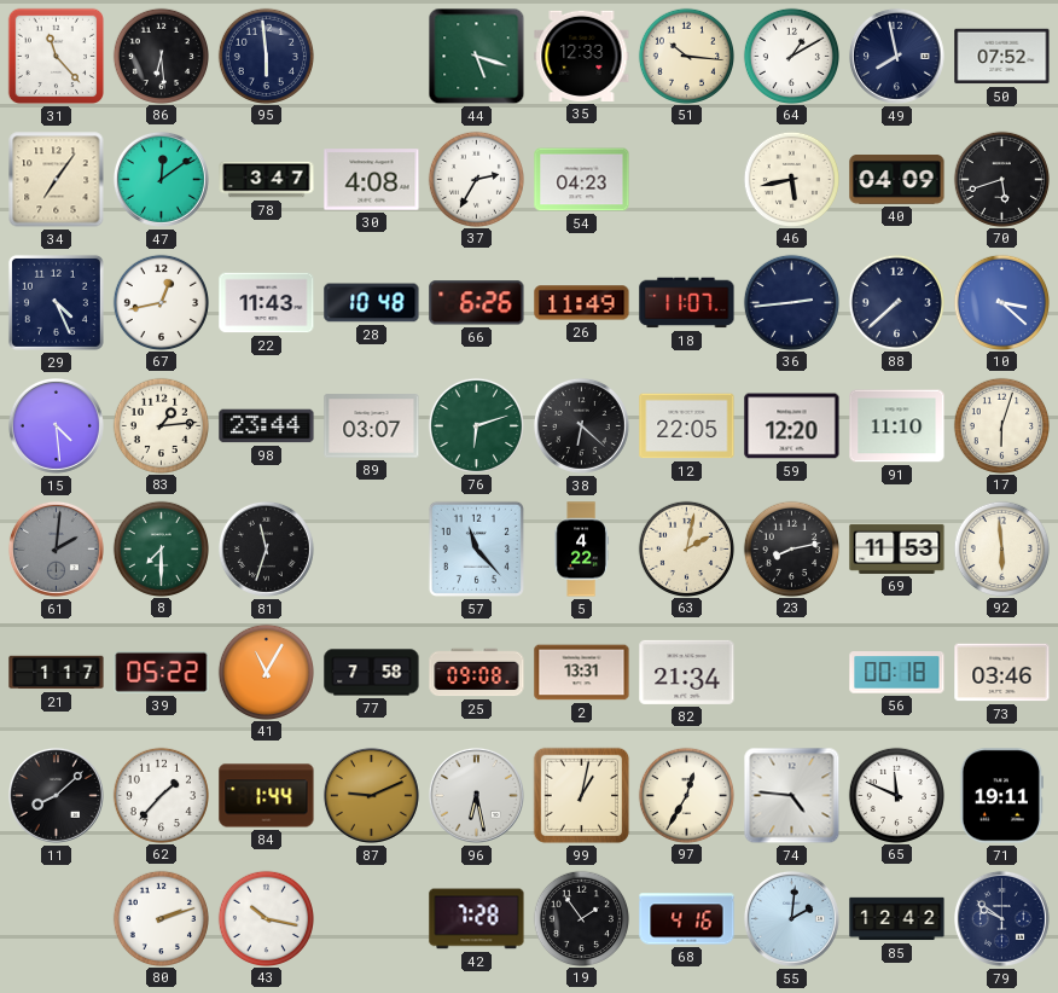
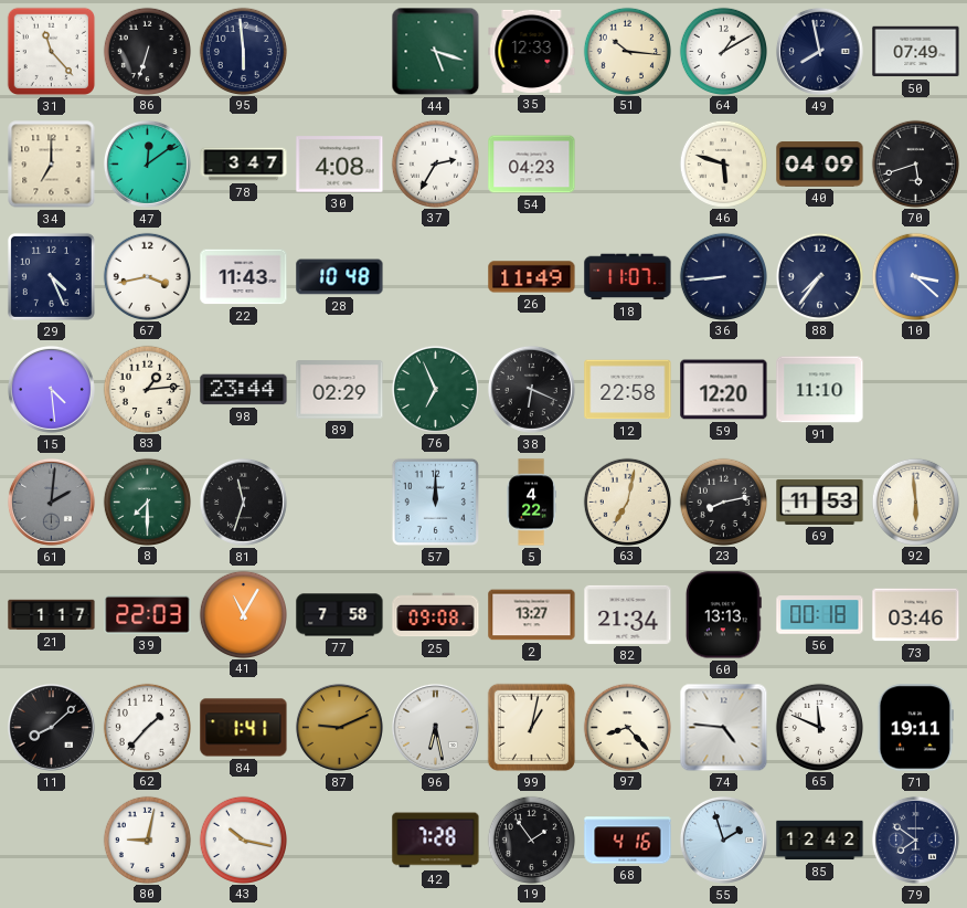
86: 6:29 -> 6:33
50: 07:52 -> 07:49
34: 7:06 -> 7:00
46: 5:43 -> 5:48
67: 12:43 -> 3:43
66: 6:26 -> none
36: 2:44 -> 8:44
88: 7:38 -> 7:36
89: 03:07 -> 02:29
76: 6:12 -> 6:56
38: 6:22 -> 6:19
12: 22:05 -> 22:58
17: 6:03 -> none
57: 11:23 -> 12:00
63: 2:02 -> 7:02
39: 05:22 -> 22:03
2: 13:31 -> 13:27
60: none -> 13:13
84: 1:44 -> 1:41
97: 12:35 -> 8:23
80: 2:12 -> 9:02
55: 2:01 -> 1:57
79: 9:51 -> 7:51
